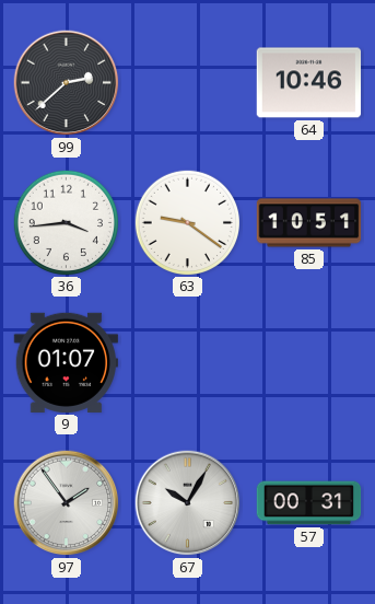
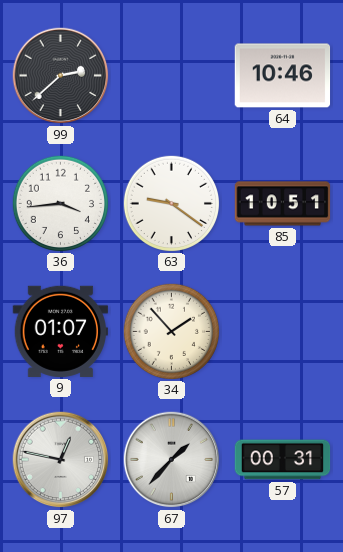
34: none -> 1:53
97: 1:54 -> 12:47
67: 10:05 -> 1:37
